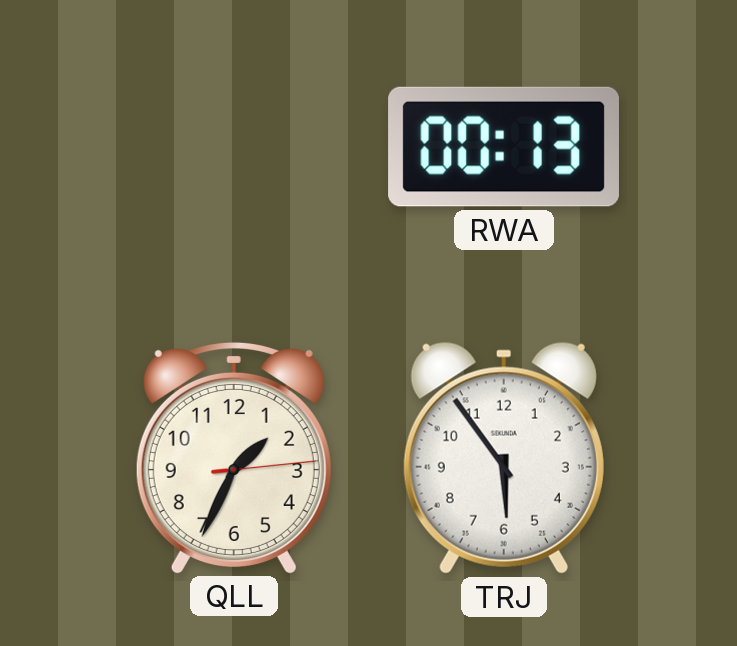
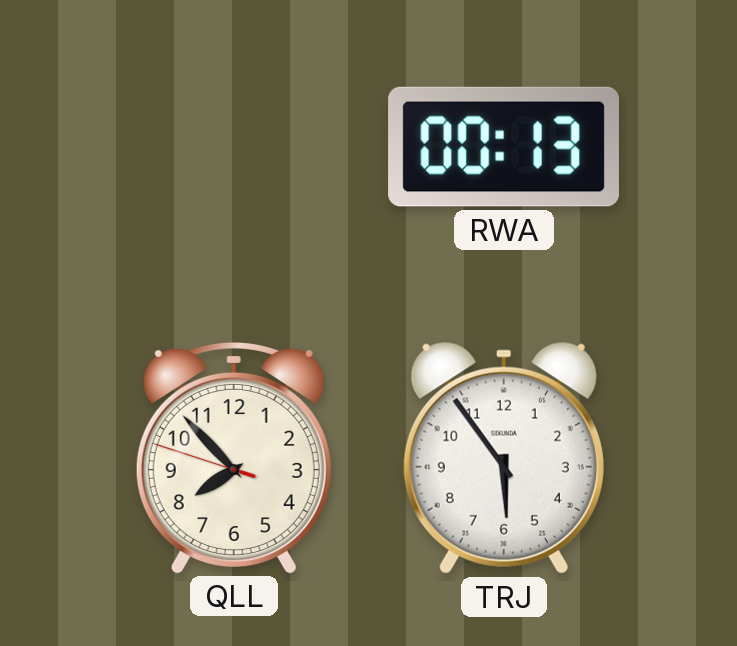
QLL: 1:34 -> 7:52
